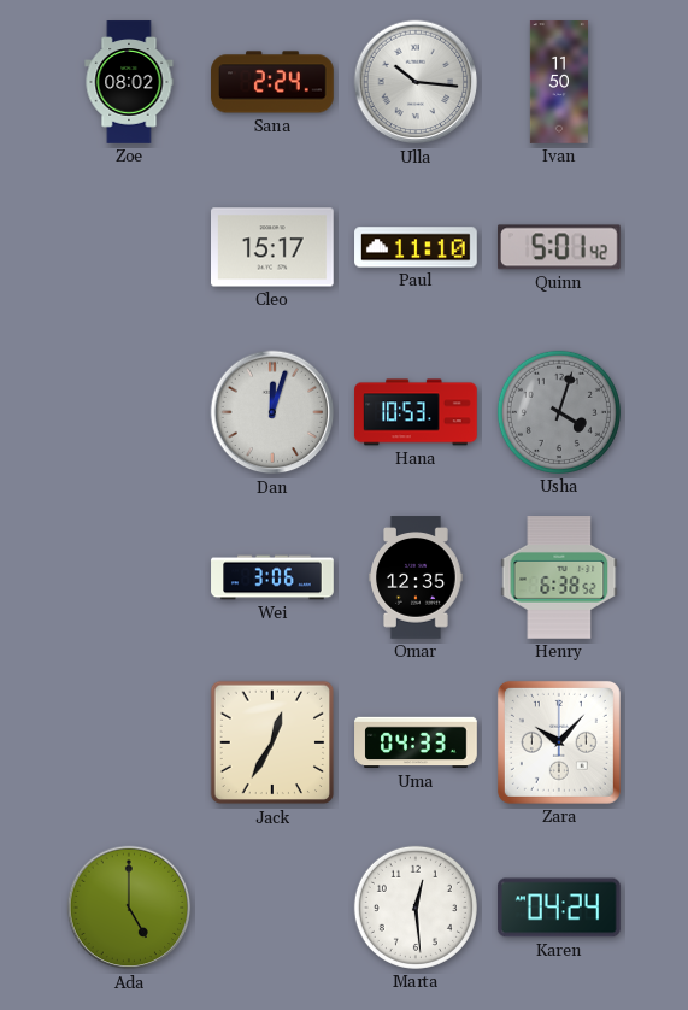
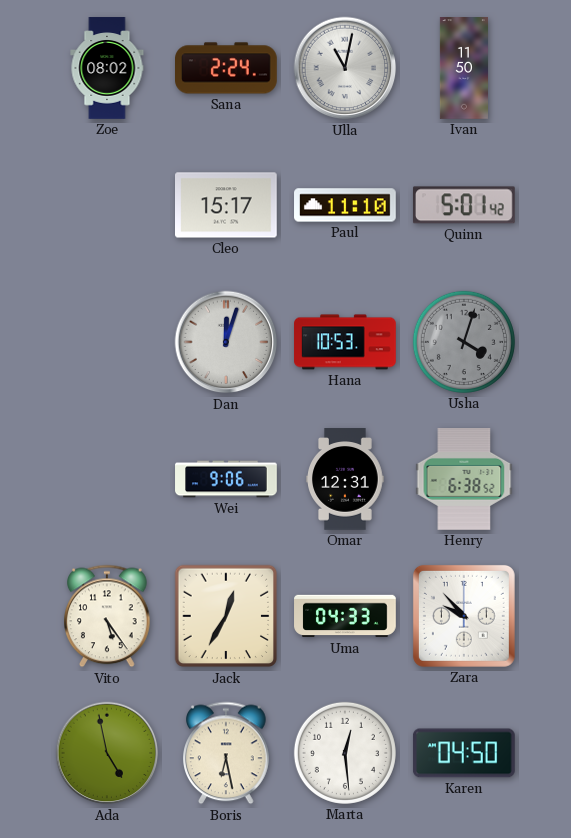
Ulla: 10:16 -> 11:02
Wei: 3:06 -> 9:06
Omar: 12:35 -> 12:31
Vito: none -> 5:24
Zara: 10:07 -> 9:53
Ada: 5:00 -> 4:58
Boris: none -> 6:28
Karen: 04:24 -> 04:50
